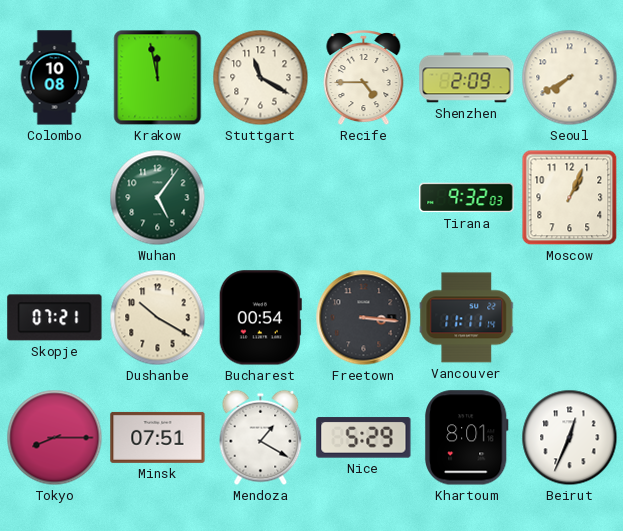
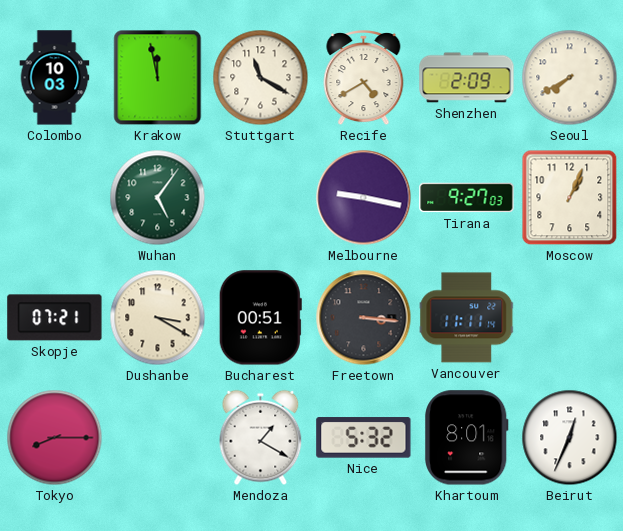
Colombo: 10:08 -> 10:03
Recife: 4:45 -> 4:40
Melbourne: none -> 9:17
Tirana: 9:32 -> 9:27
Dushanbe: 10:20 -> 3:20
Bucharest: 00:54 -> 00:51
Minsk: 07:51 -> none
Nice: 5:29 -> 5:32
